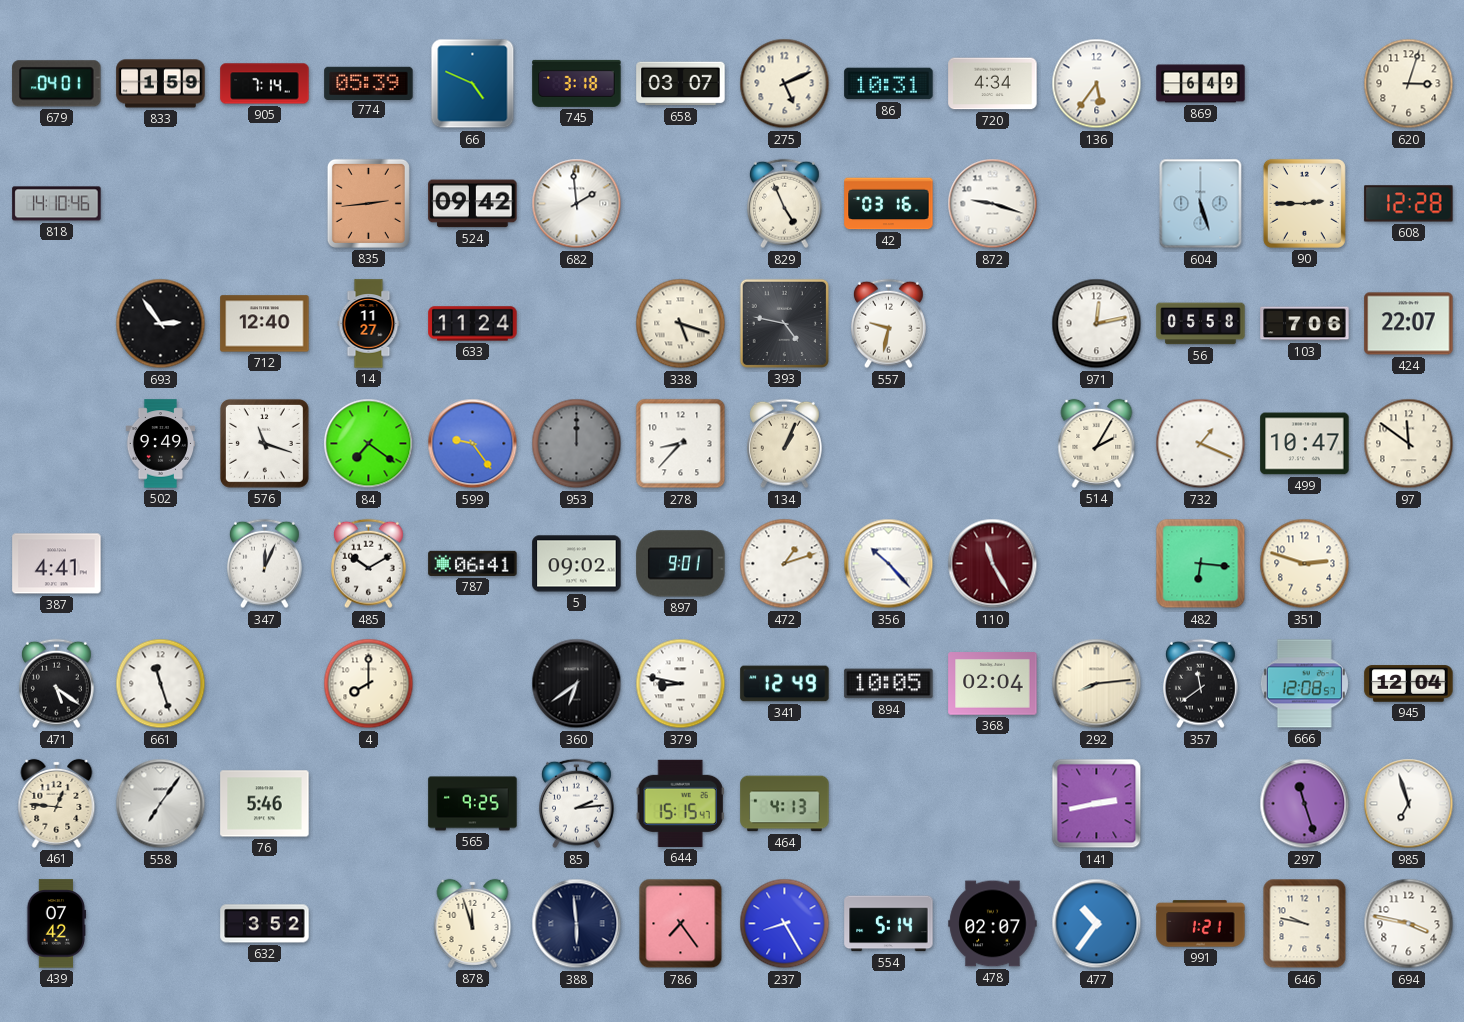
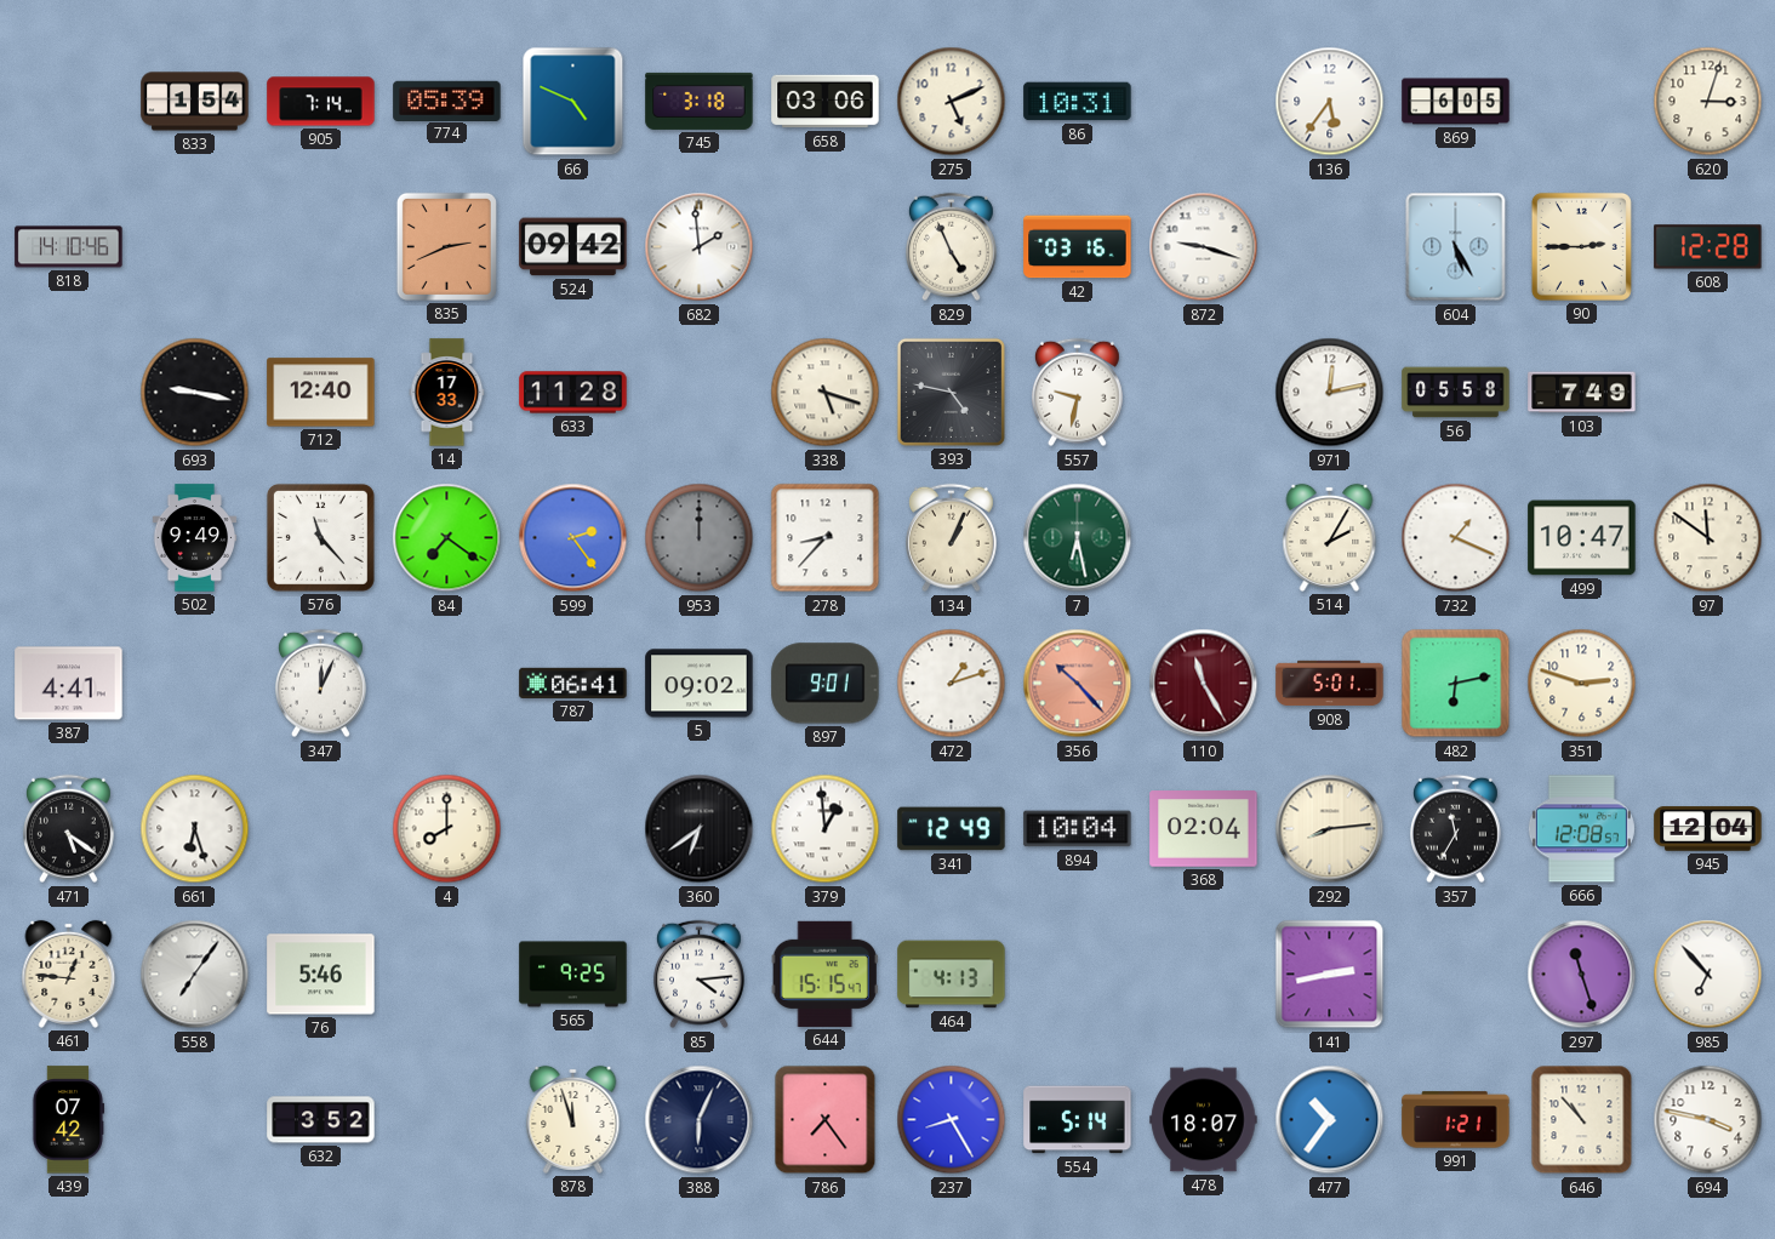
679: 04:01 -> none
833: 1:59 -> 1:54
658: 03:07 -> 03:06
720: 4:34 -> none
869: 6:49 -> 6:05
835: 2:44 -> 2:41
604: 5:27 -> 5:25
693: 2:54 -> 9:17
14: 11:27 -> 17:33
633: 11:24 -> 11:28
103: 7:06 -> 7:49
424: 22:07 -> none
576: 11:18 -> 11:23
599: 9:24 -> 2:24
7: none -> 6:28
485: 10:10 -> none
356 dial: white -> salmon
908: none -> 5:01
482: 6:16 -> 6:13
661: 11:27 -> 6:27
379: 8:47 -> 12:59
894: 10:05 -> 10:04
357: 11:39 -> 11:35
85: 2:14 -> 4:14
985: 6:57 -> 6:53
388: 5:59 -> 6:04
478: 02:07 -> 18:07
646: 9:47 -> 10:53
